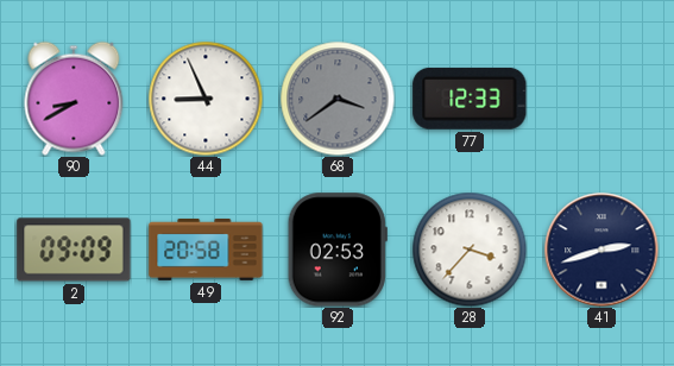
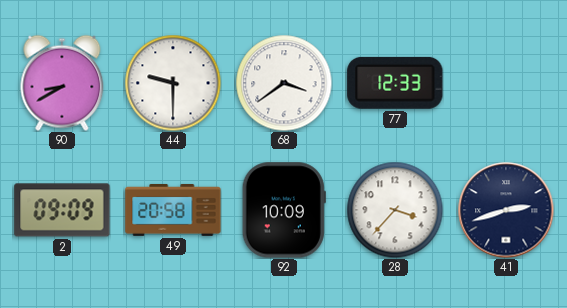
44: 8:56 -> 9:30
68 dial: grey -> white
92: 02:53 -> 10:09
